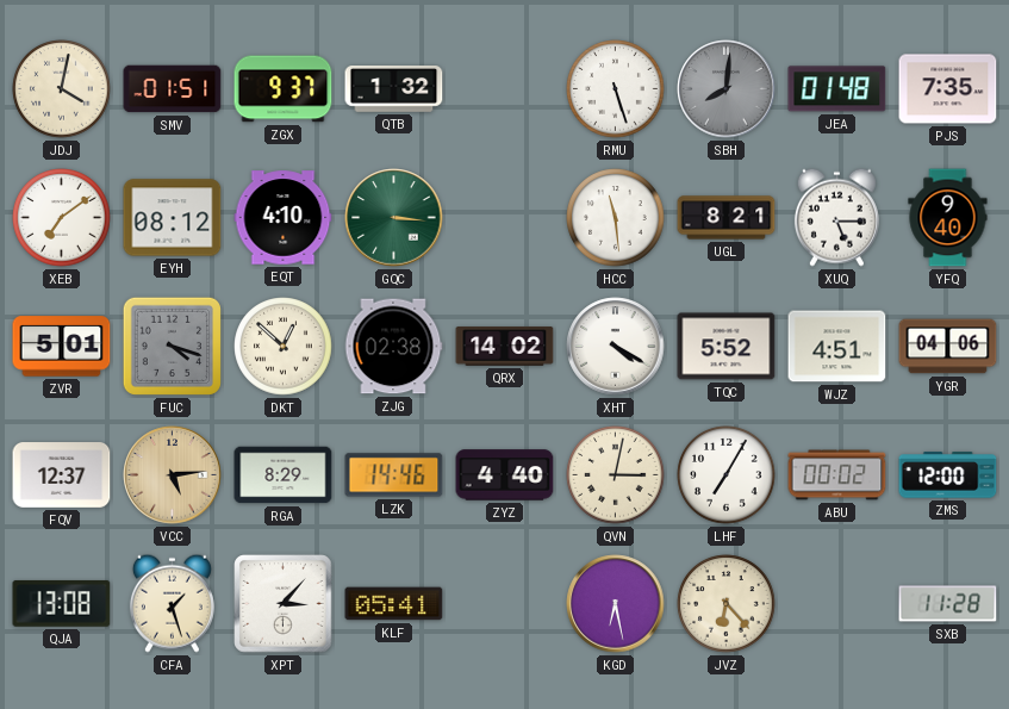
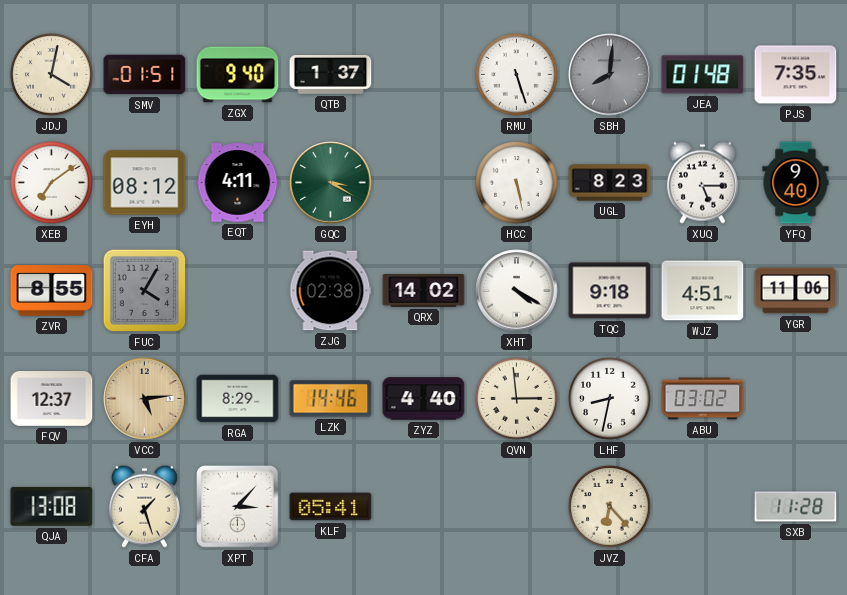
ZGX: 9:37 -> 9:40
QTB: 1:32 -> 1:37
EQT: 4:10 -> 4:11
GQC: 3:16 -> 3:20
HCC: 11:29 -> 5:28
UGL: 8:21 -> 8:23
ZVR: 5:01 -> 8:55
FUC: 4:18 -> 4:05
DKT: 12:52 -> none
TQC: 5:52 -> 9:18
YGR: 04:06 -> 11:06
QVN: 3:02 -> 2:59
LHF: 7:05 -> 8:32
ABU: 00:02 -> 03:02
ZMS: 12:00 -> none
KGD: 6:28 -> none
